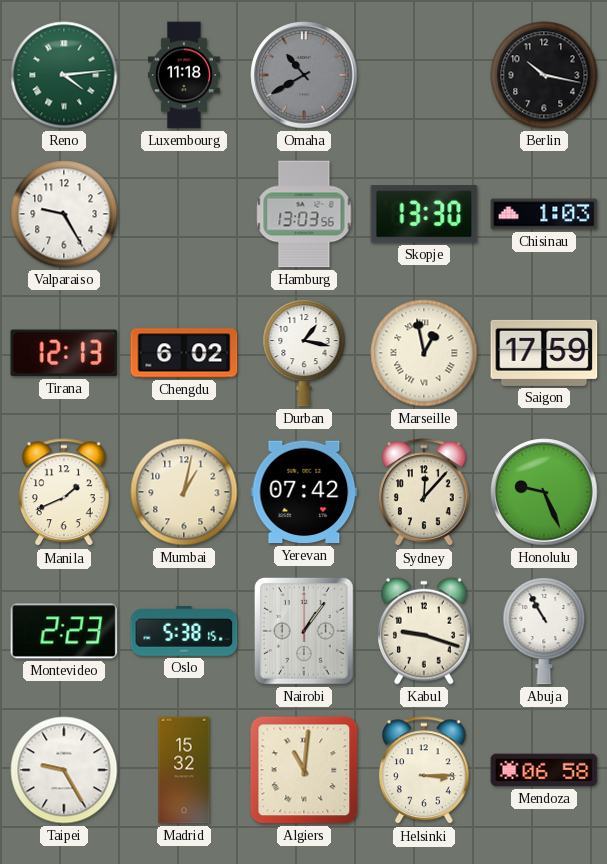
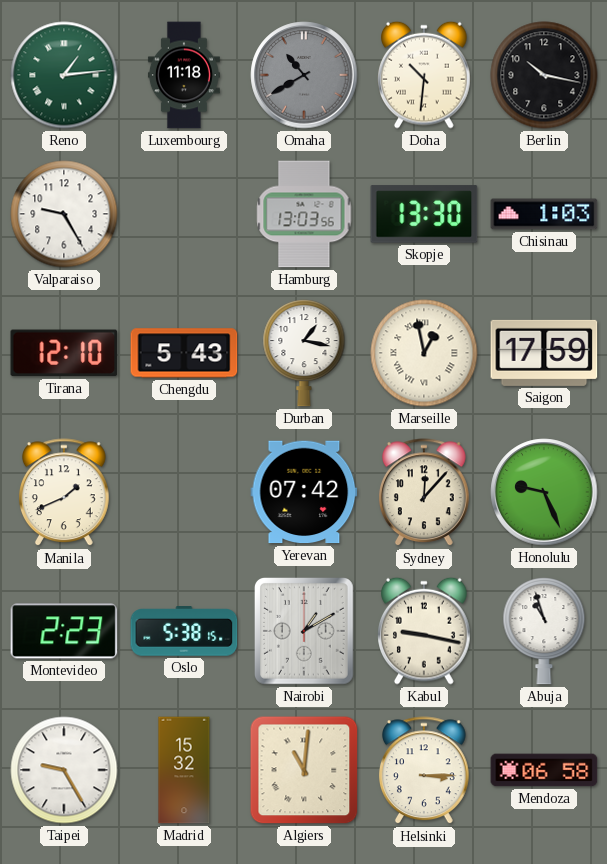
Reno: 4:14 -> 1:14
Doha: none -> 10:31
Tirana: 12:13 -> 12:10
Chengdu: 6:02 -> 5:43
Mumbai: 1:02 -> none
Nairobi: 1:06 -> 1:10
Kabul: 9:18 -> 9:17
Abuja: 10:55 -> 10:57
